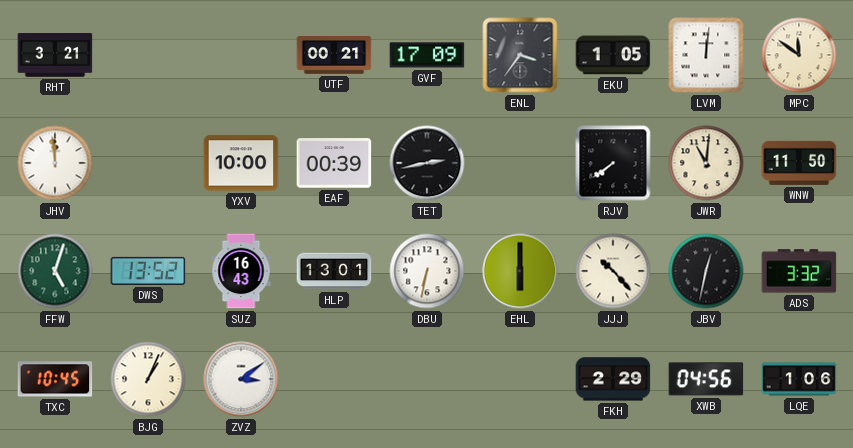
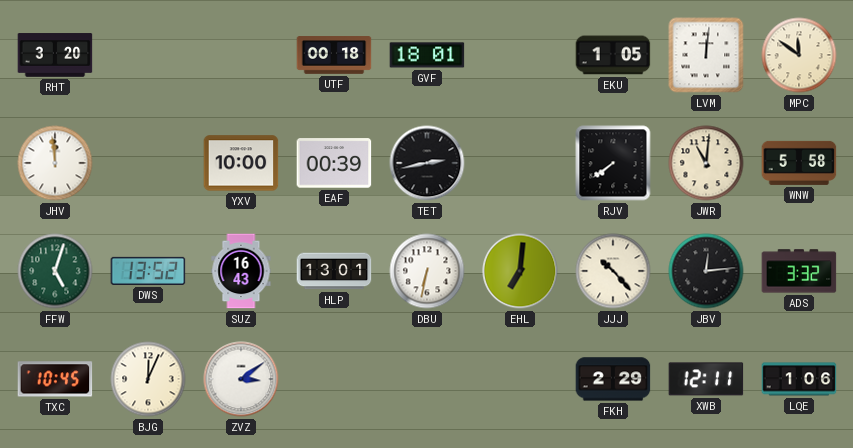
RHT: 3:21 -> 3:20
UTF: 00:21 -> 00:18
GVF: 17:09 -> 18:01
ENL: 3:36 -> none
WNW: 11:50 -> 5:58
EHL: 6:00 -> 7:01
JBV: 12:32 -> 12:14
BJG: 1:04 -> 12:04
XWB: 04:56 -> 12:11
